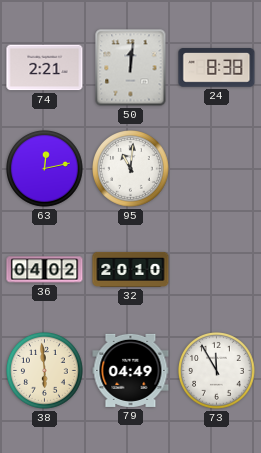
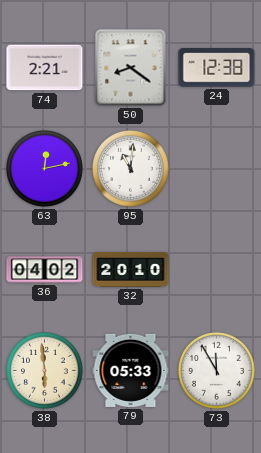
50: 12:01 -> 8:21
24: 8:38 -> 12:38
79: 04:49 -> 05:33
